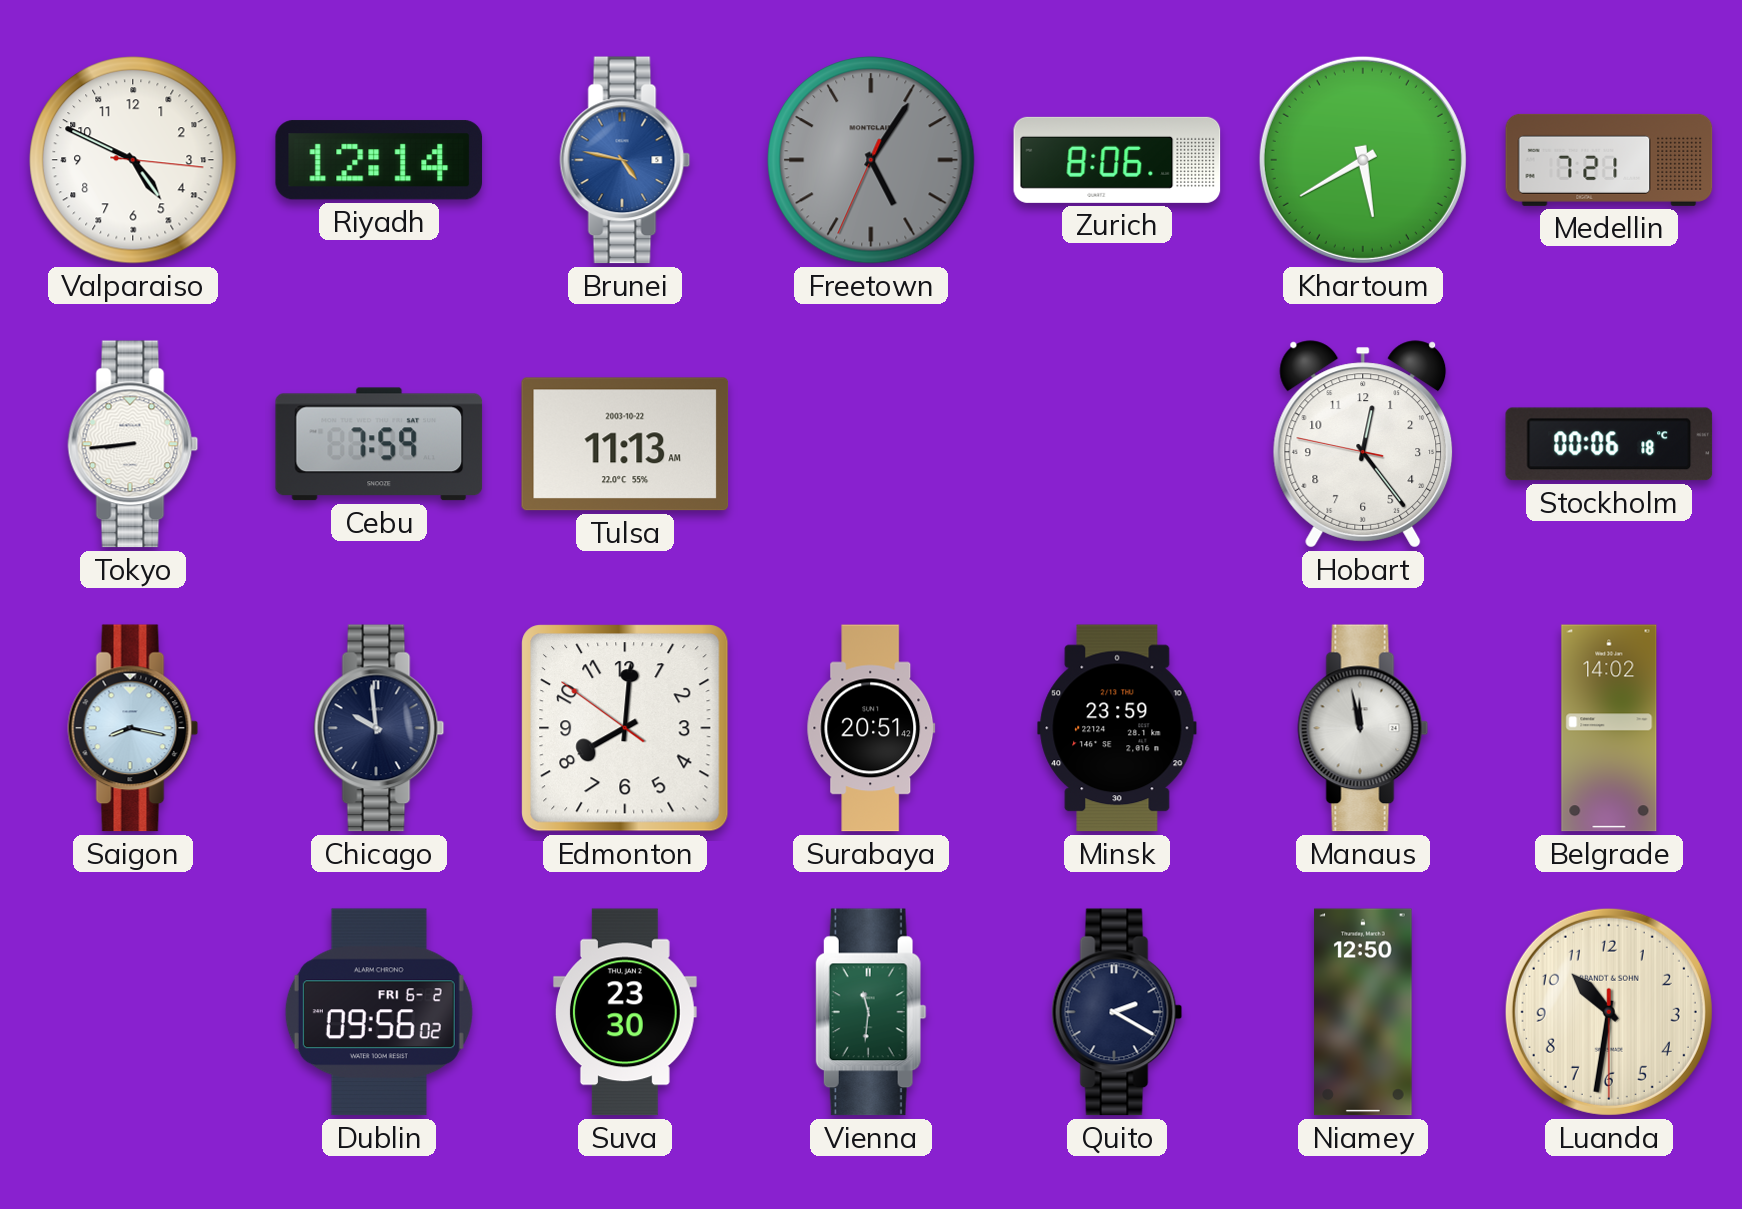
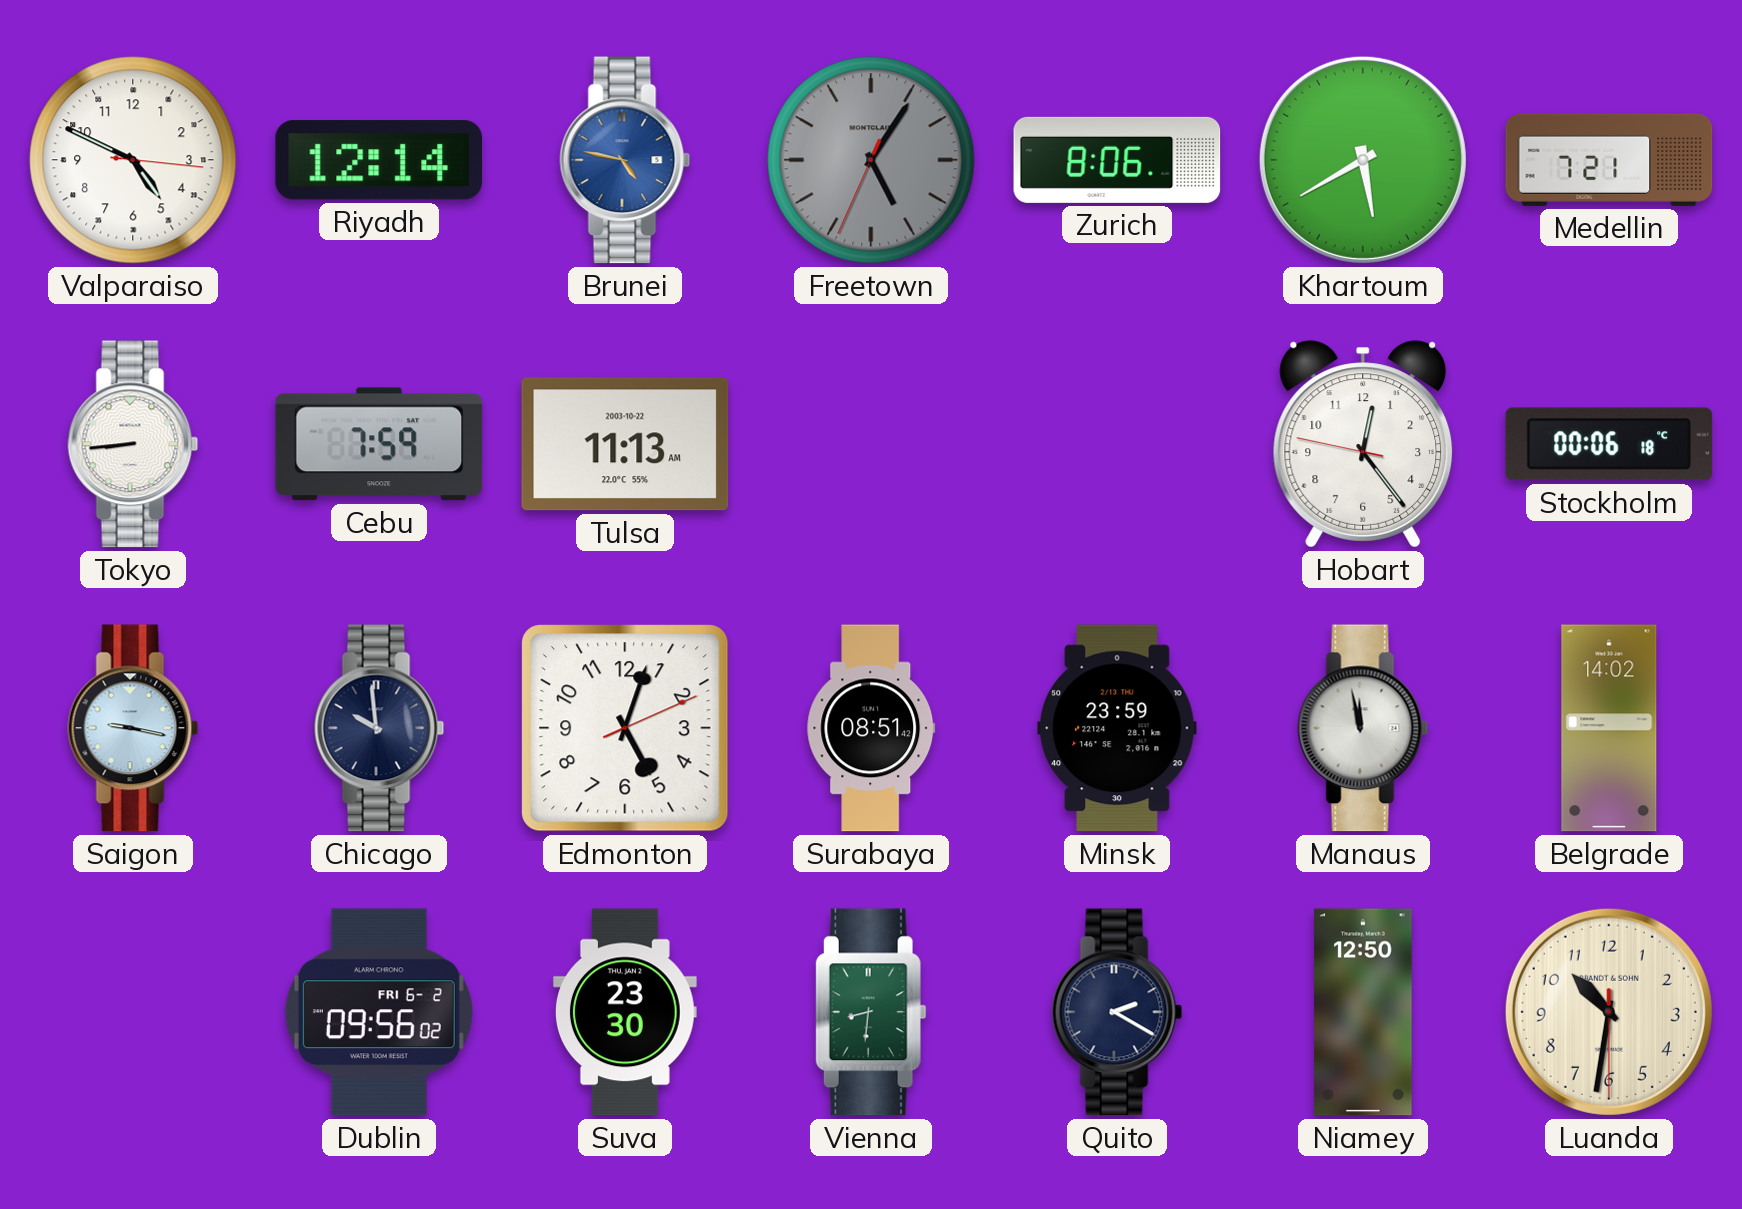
Saigon: 8:17 -> 9:17
Edmonton: 8:00 -> 5:03
Surabaya: 20:51 -> 08:51
Vienna: 11:31 -> 8:31
